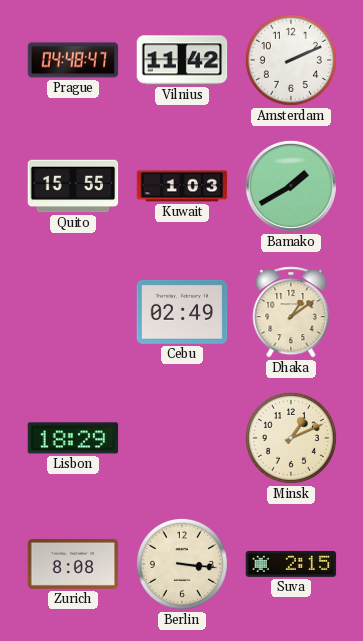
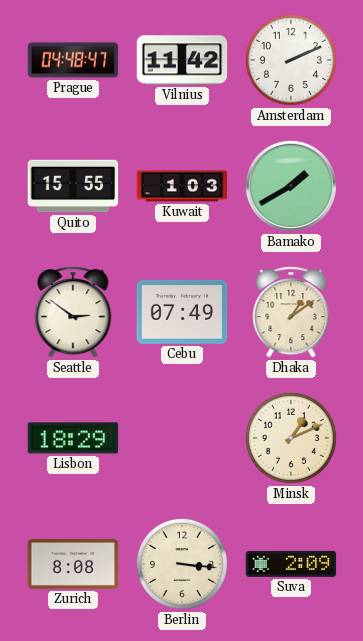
Seattle: none -> 2:51
Cebu: 02:49 -> 07:49
Suva: 2:15 -> 2:09
